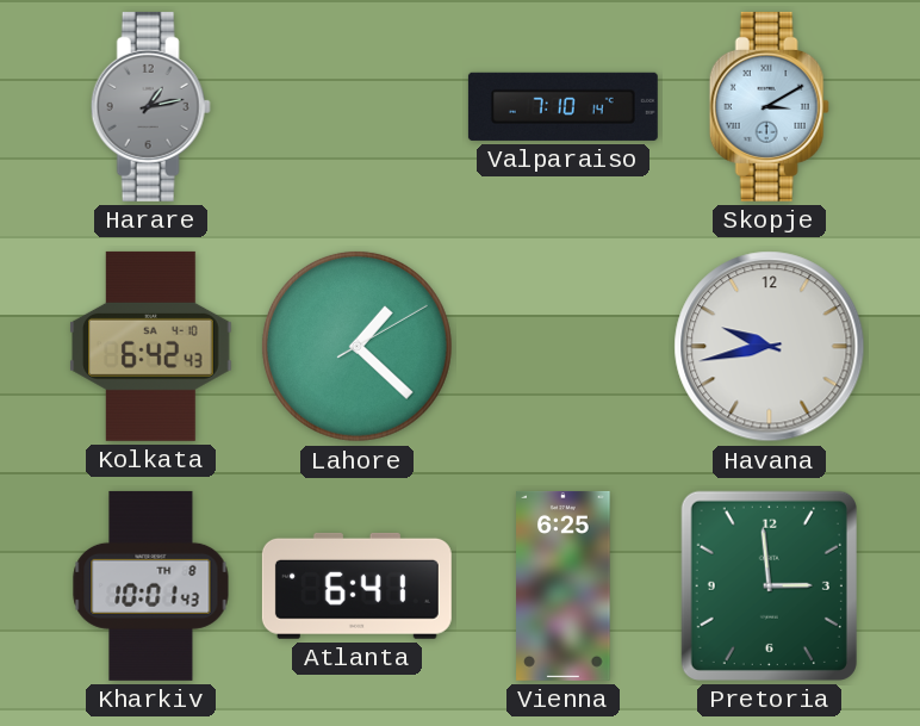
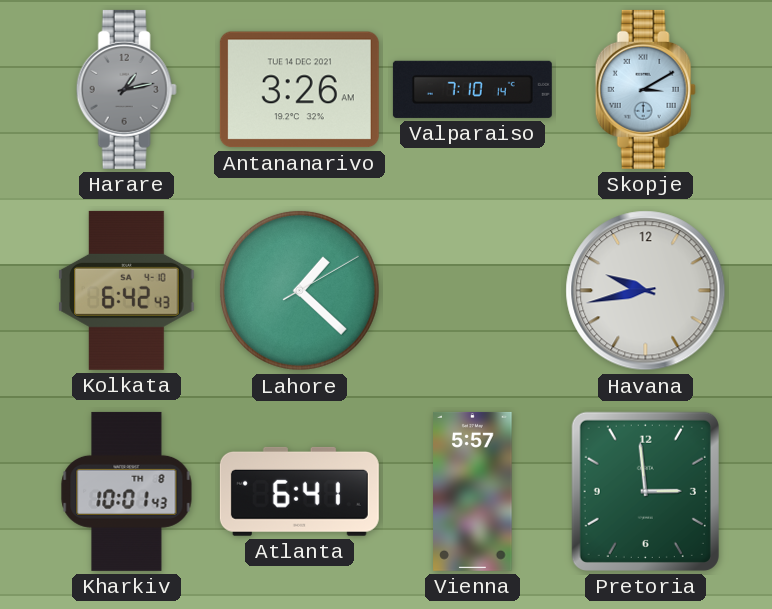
Antananarivo: none -> 3:26
Vienna: 6:25 -> 5:57
